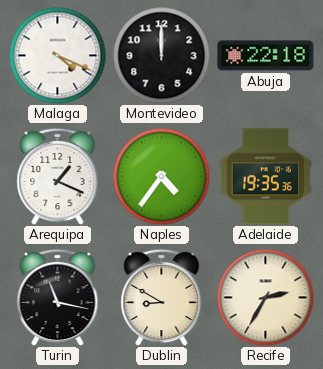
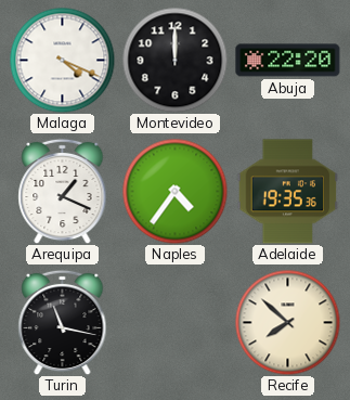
Abuja: 22:18 -> 22:20
Dublin: 8:50 -> none
Recife: 2:35 -> 7:52
